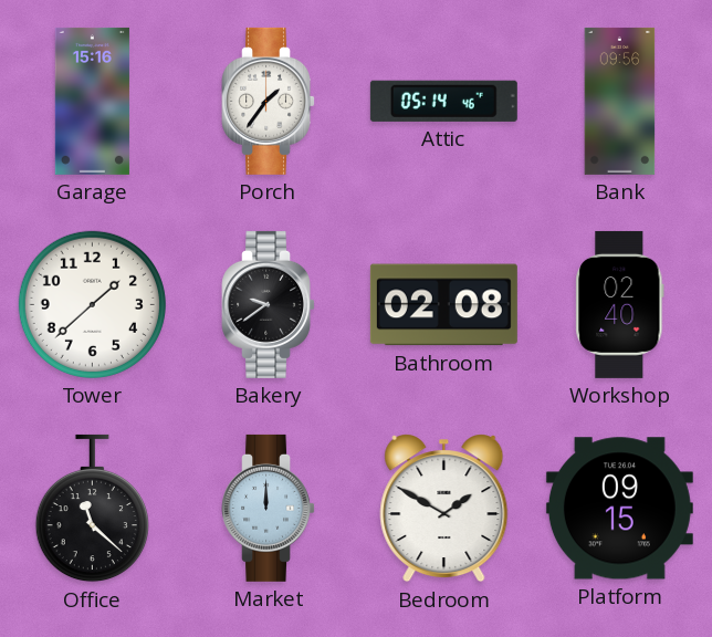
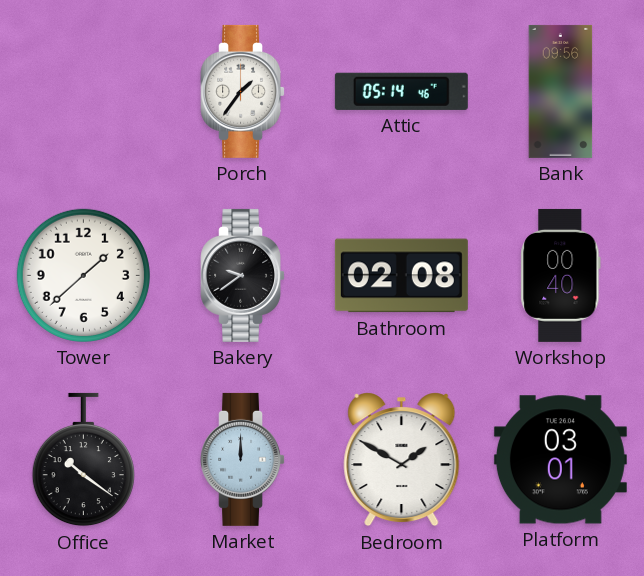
Garage: 15:16 -> none
Workshop: 02:40 -> 00:40
Office: 11:22 -> 10:21
Platform: 09:15 -> 03:01
